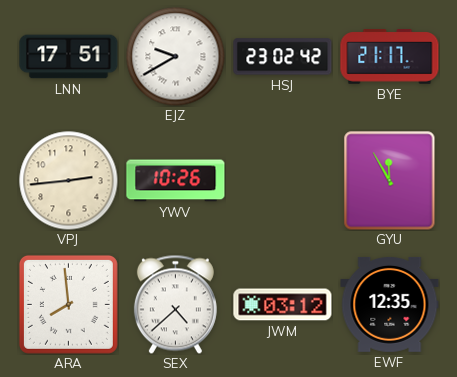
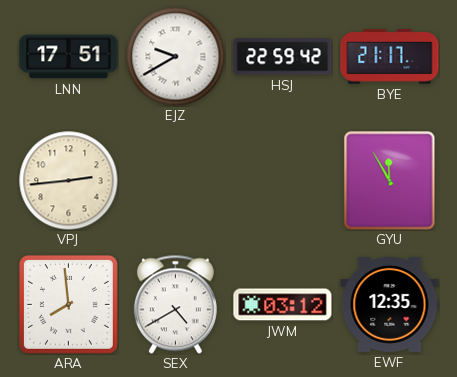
HSJ: 23:02 -> 22:59
YWV: 10:26 -> none
SEX: 4:38 -> 4:40
